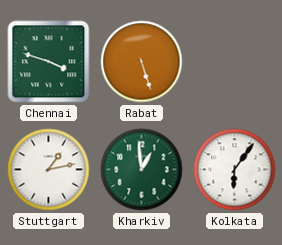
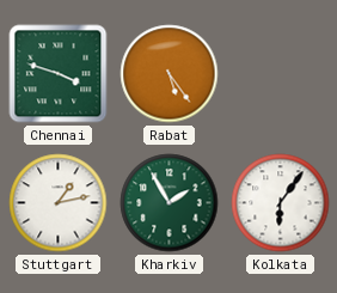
Rabat: 5:27 -> 5:24
Kharkiv: 12:59 -> 1:55
